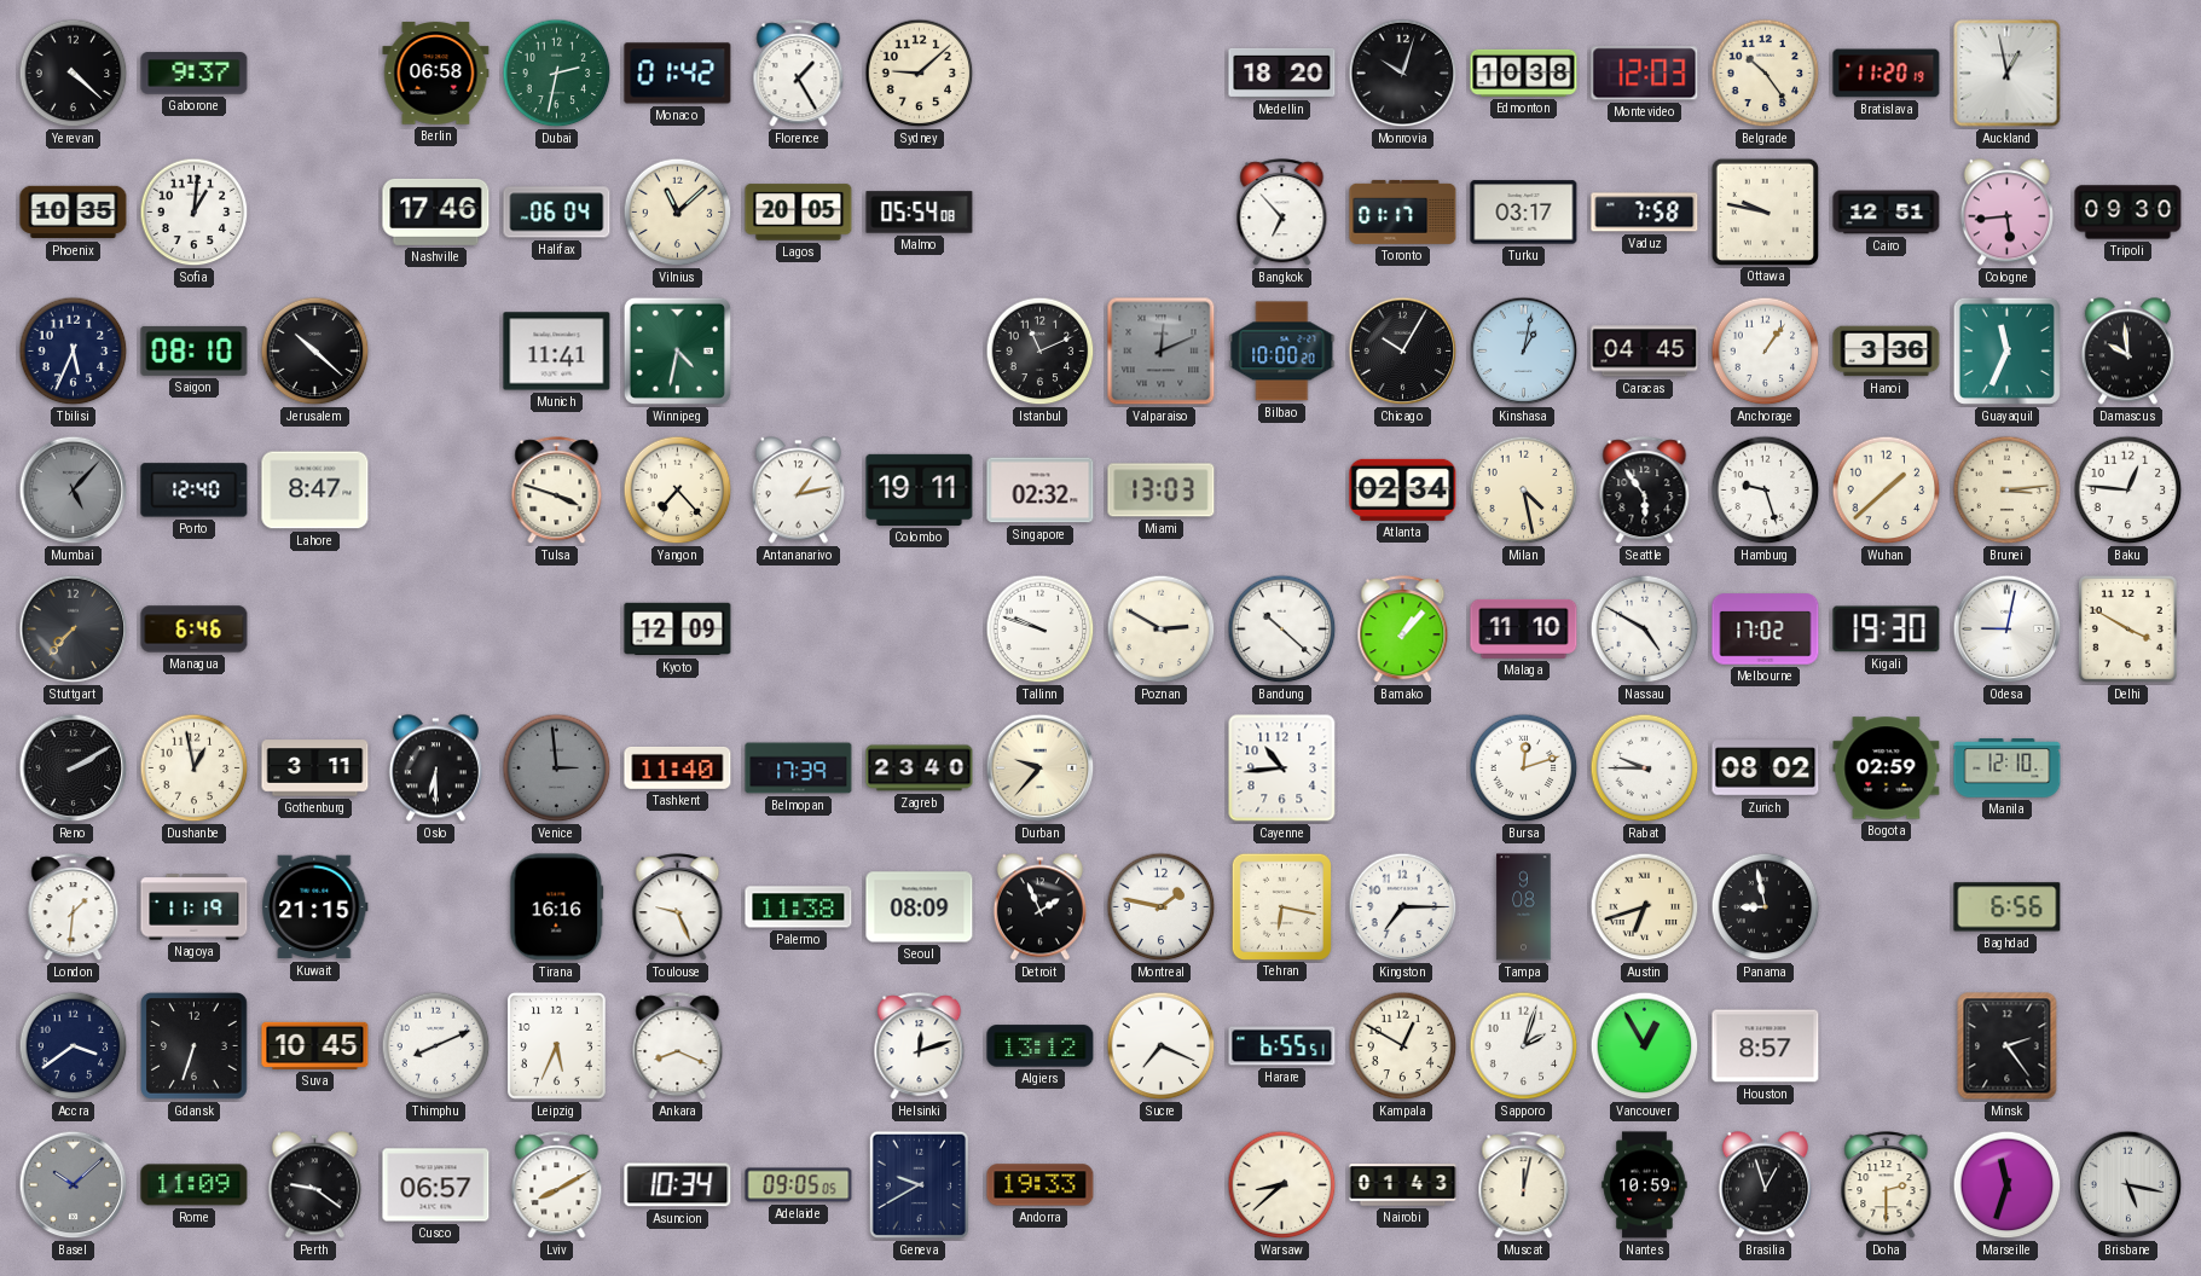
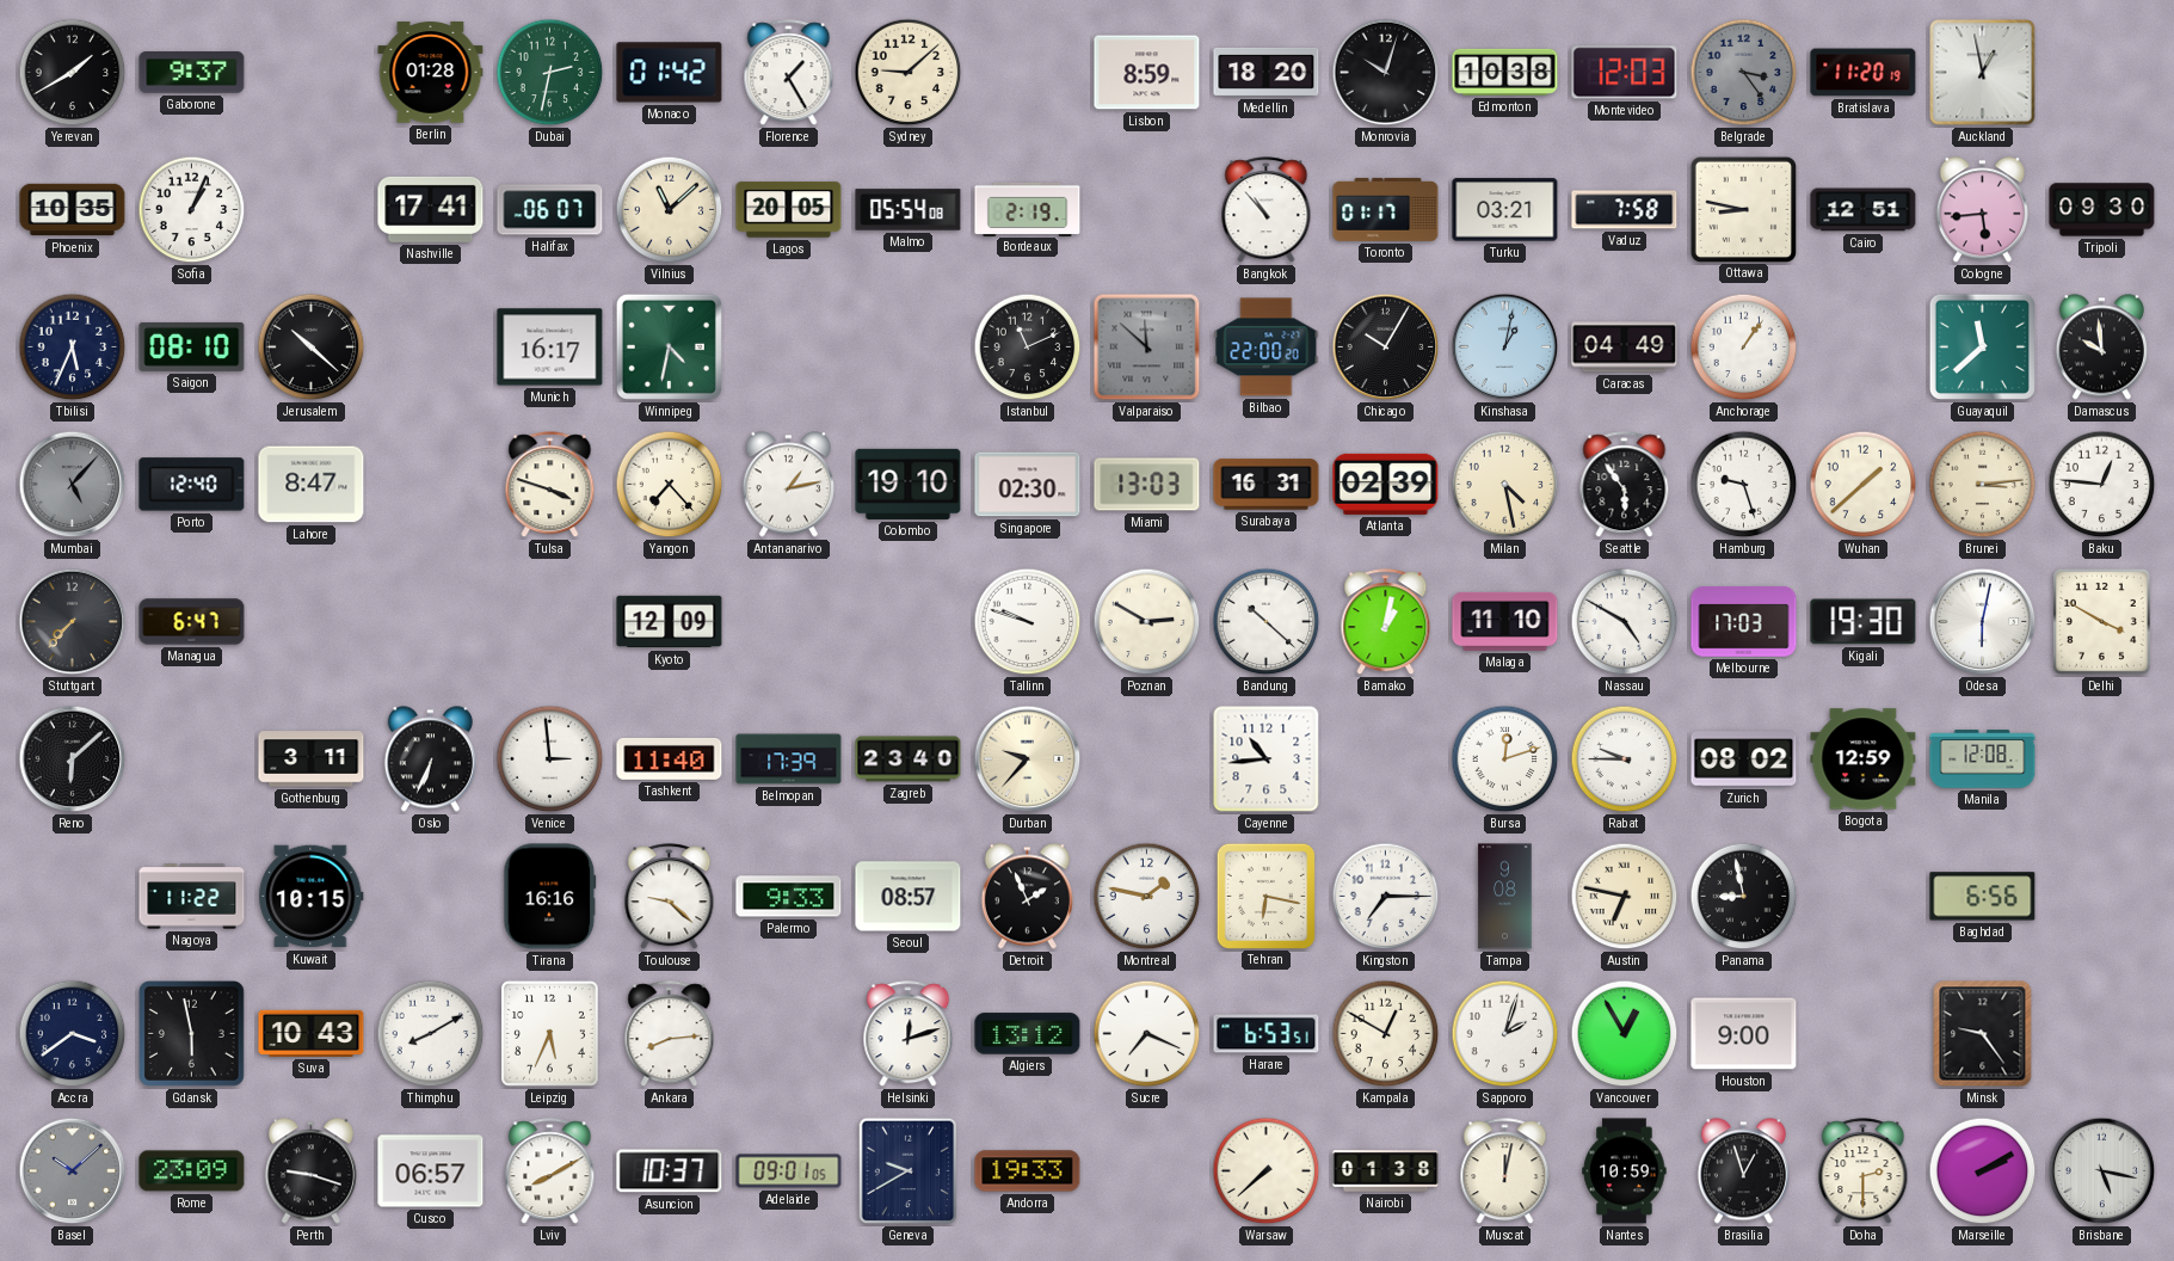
Yerevan: 4:22 -> 1:40
Berlin: 06:58 -> 01:28
Lisbon: none -> 8:59
Belgrade: 10:24 -> 3:24
Belgrade dial: cream -> grey
Sofia: 1:01 -> 1:04
Nashville: 17:46 -> 17:41
Halifax: 06:04 -> 06:07
Bordeaux: none -> 2:19
Bangkok: 6:53 -> 10:53
Turku: 03:17 -> 03:21
Ottawa: 9:47 -> 8:47
Munich: 11:41 -> 16:17
Valparaiso: 12:11 -> 11:52
Bilbao: 10:00 -> 22:00
Caracas: 04:45 -> 04:49
Hanoi: 3:36 -> none
Guayaquil: 11:34 -> 11:38
Colombo: 19:11 -> 19:10
Singapore: 02:32 -> 02:30
Surabaya: none -> 16:31
Atlanta: 02:34 -> 02:39
Managua: 6:46 -> 6:47
Bamako: 1:07 -> 1:02
Melbourne: 17:02 -> 17:03
Odesa: 9:02 -> 6:02
Reno: 2:10 -> 6:08
Dushanbe: 12:58 -> none
Oslo: 6:30 -> 6:34
Venice dial: grey -> white
Bogota: 02:59 -> 12:59
Manila: 12:10 -> 12:08
London: 1:31 -> none
Nagoya: 11:19 -> 11:22
Kuwait: 21:15 -> 10:15
Toulouse: 9:26 -> 9:22
Palermo: 11:38 -> 9:33
Seoul: 08:09 -> 08:57
Austin: 6:42 -> 6:47
Gdansk: 6:33 -> 5:58
Suva: 10:45 -> 10:43
Thimphu: 8:11 -> 8:10
Ankara: 8:19 -> 8:14
Harare: 6:55 -> 6:53
Houston: 8:57 -> 9:00
Minsk: 2:24 -> 9:24
Rome: 11:09 -> 23:09
Perth: 9:21 -> 9:18
Asuncion: 10:34 -> 10:37
Adelaide: 09:05 -> 09:01
Warsaw: 8:38 -> 7:38
Nairobi: 01:43 -> 01:38
Marseille: 11:33 -> 2:10
